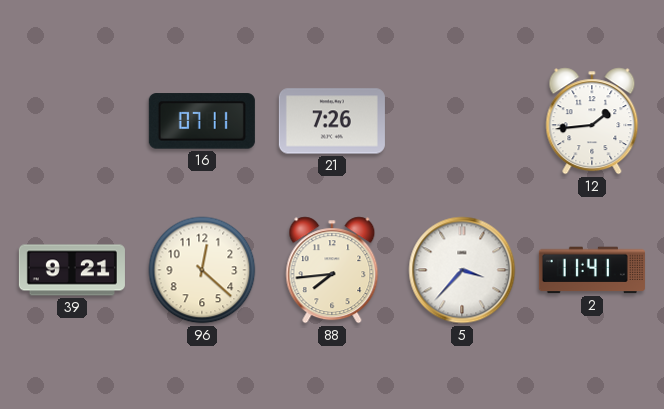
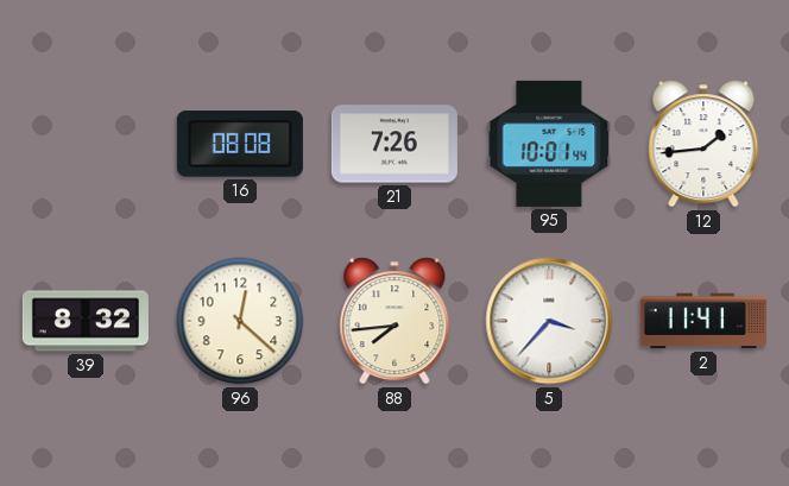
16: 07:11 -> 08:08
95: none -> 10:01
39: 9:21 -> 8:32
